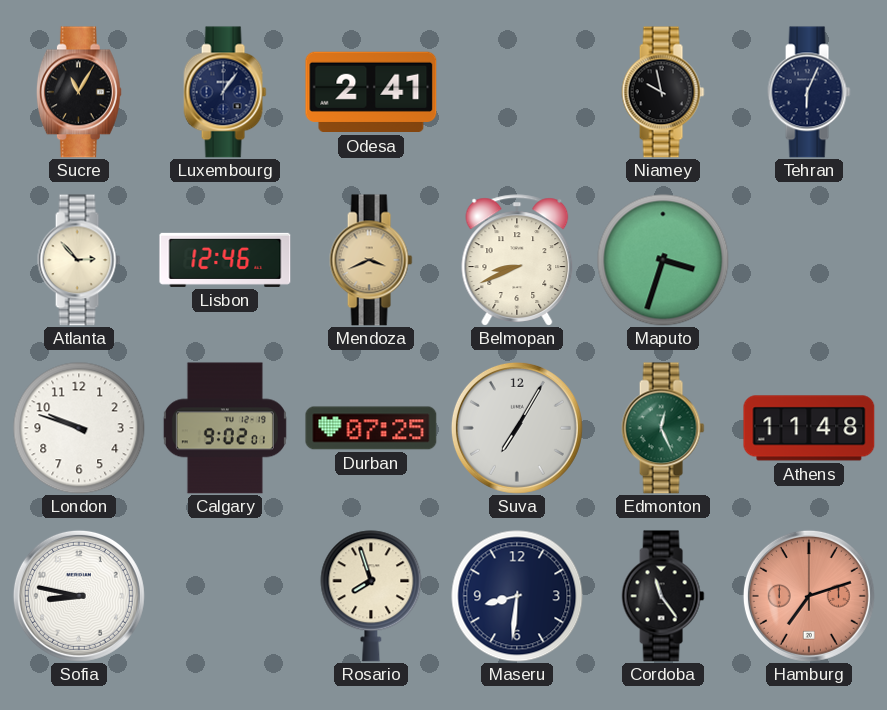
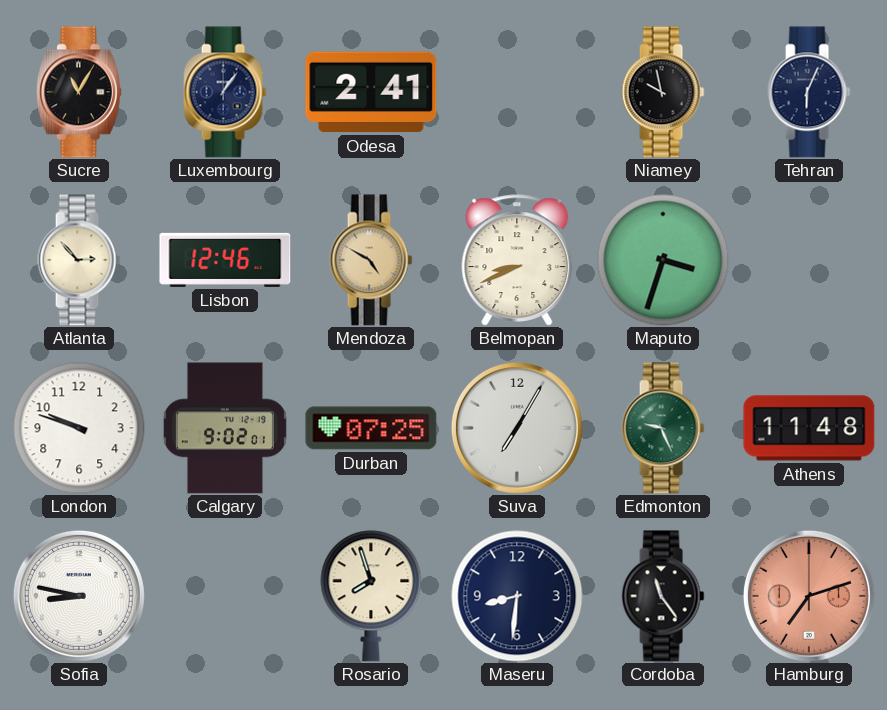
Mendoza: 3:41 -> 4:50
Edmonton: 12:26 -> 9:26
